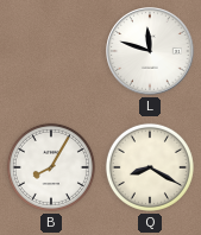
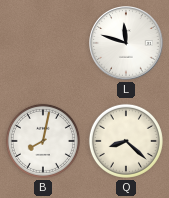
B: 8:05 -> 8:02
Q: 8:20 -> 8:22
